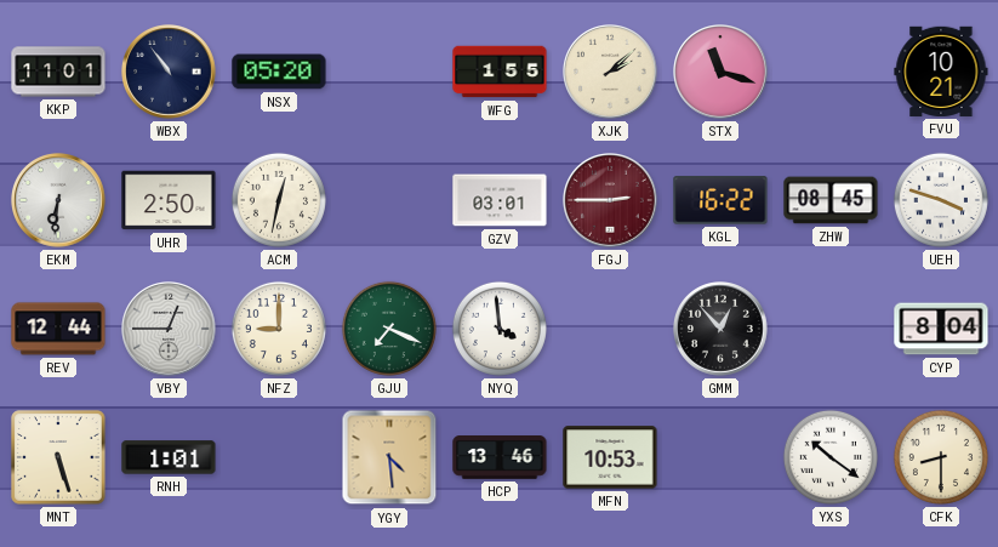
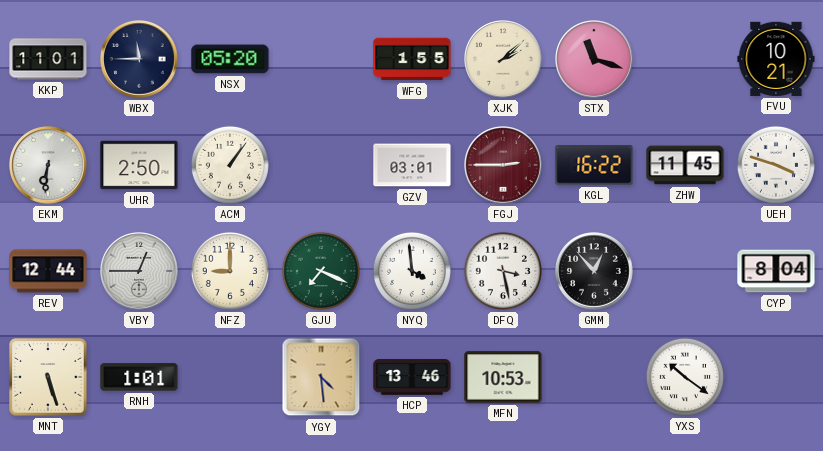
WBX: 10:54 -> 11:45
ACM: 12:32 -> 1:06
ZHW: 08:45 -> 11:45
DFQ: none -> 3:28
CFK: 8:30 -> none
